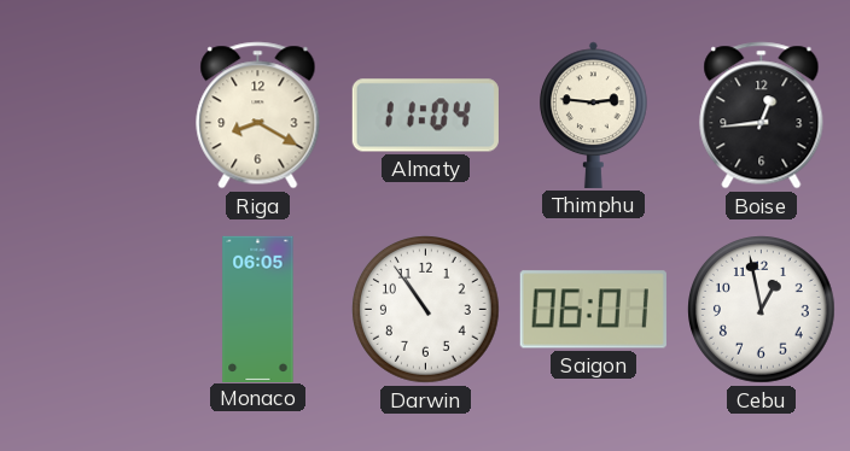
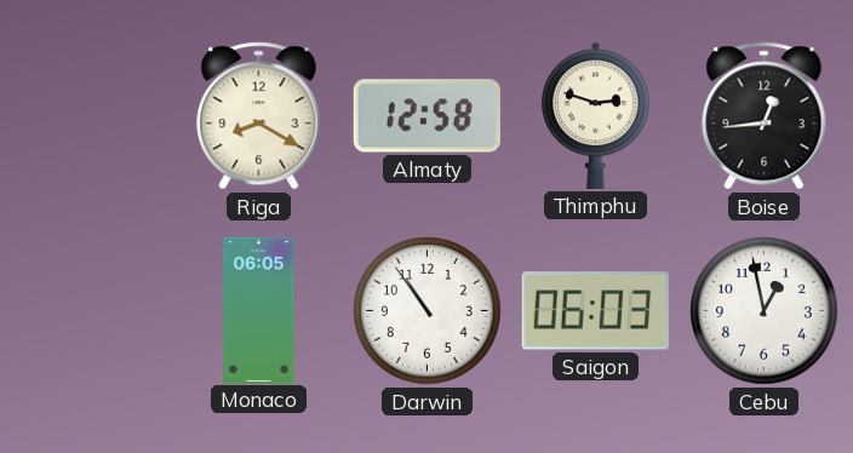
Almaty: 11:04 -> 12:58
Thimphu: 2:46 -> 2:48
Saigon: 06:01 -> 06:03
